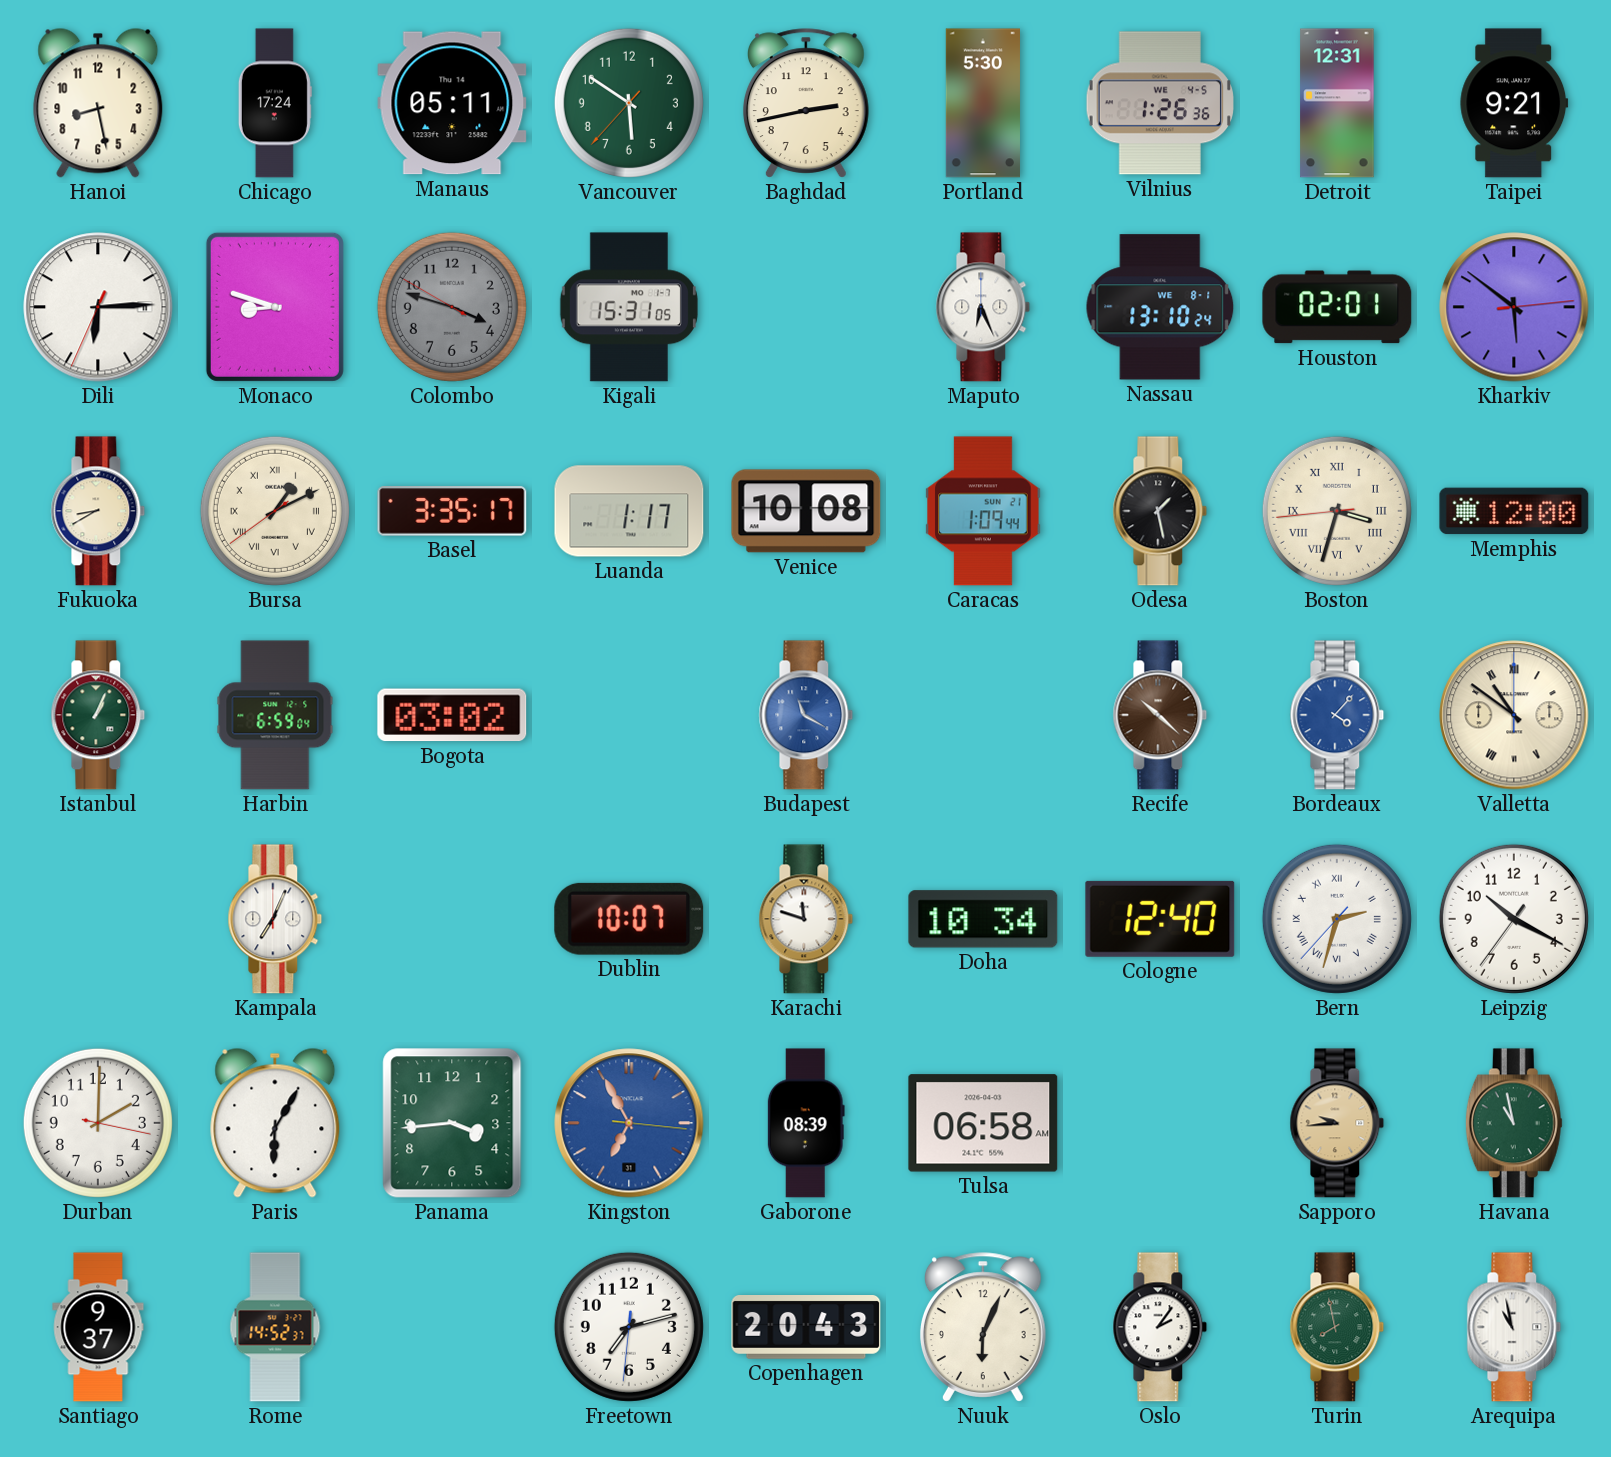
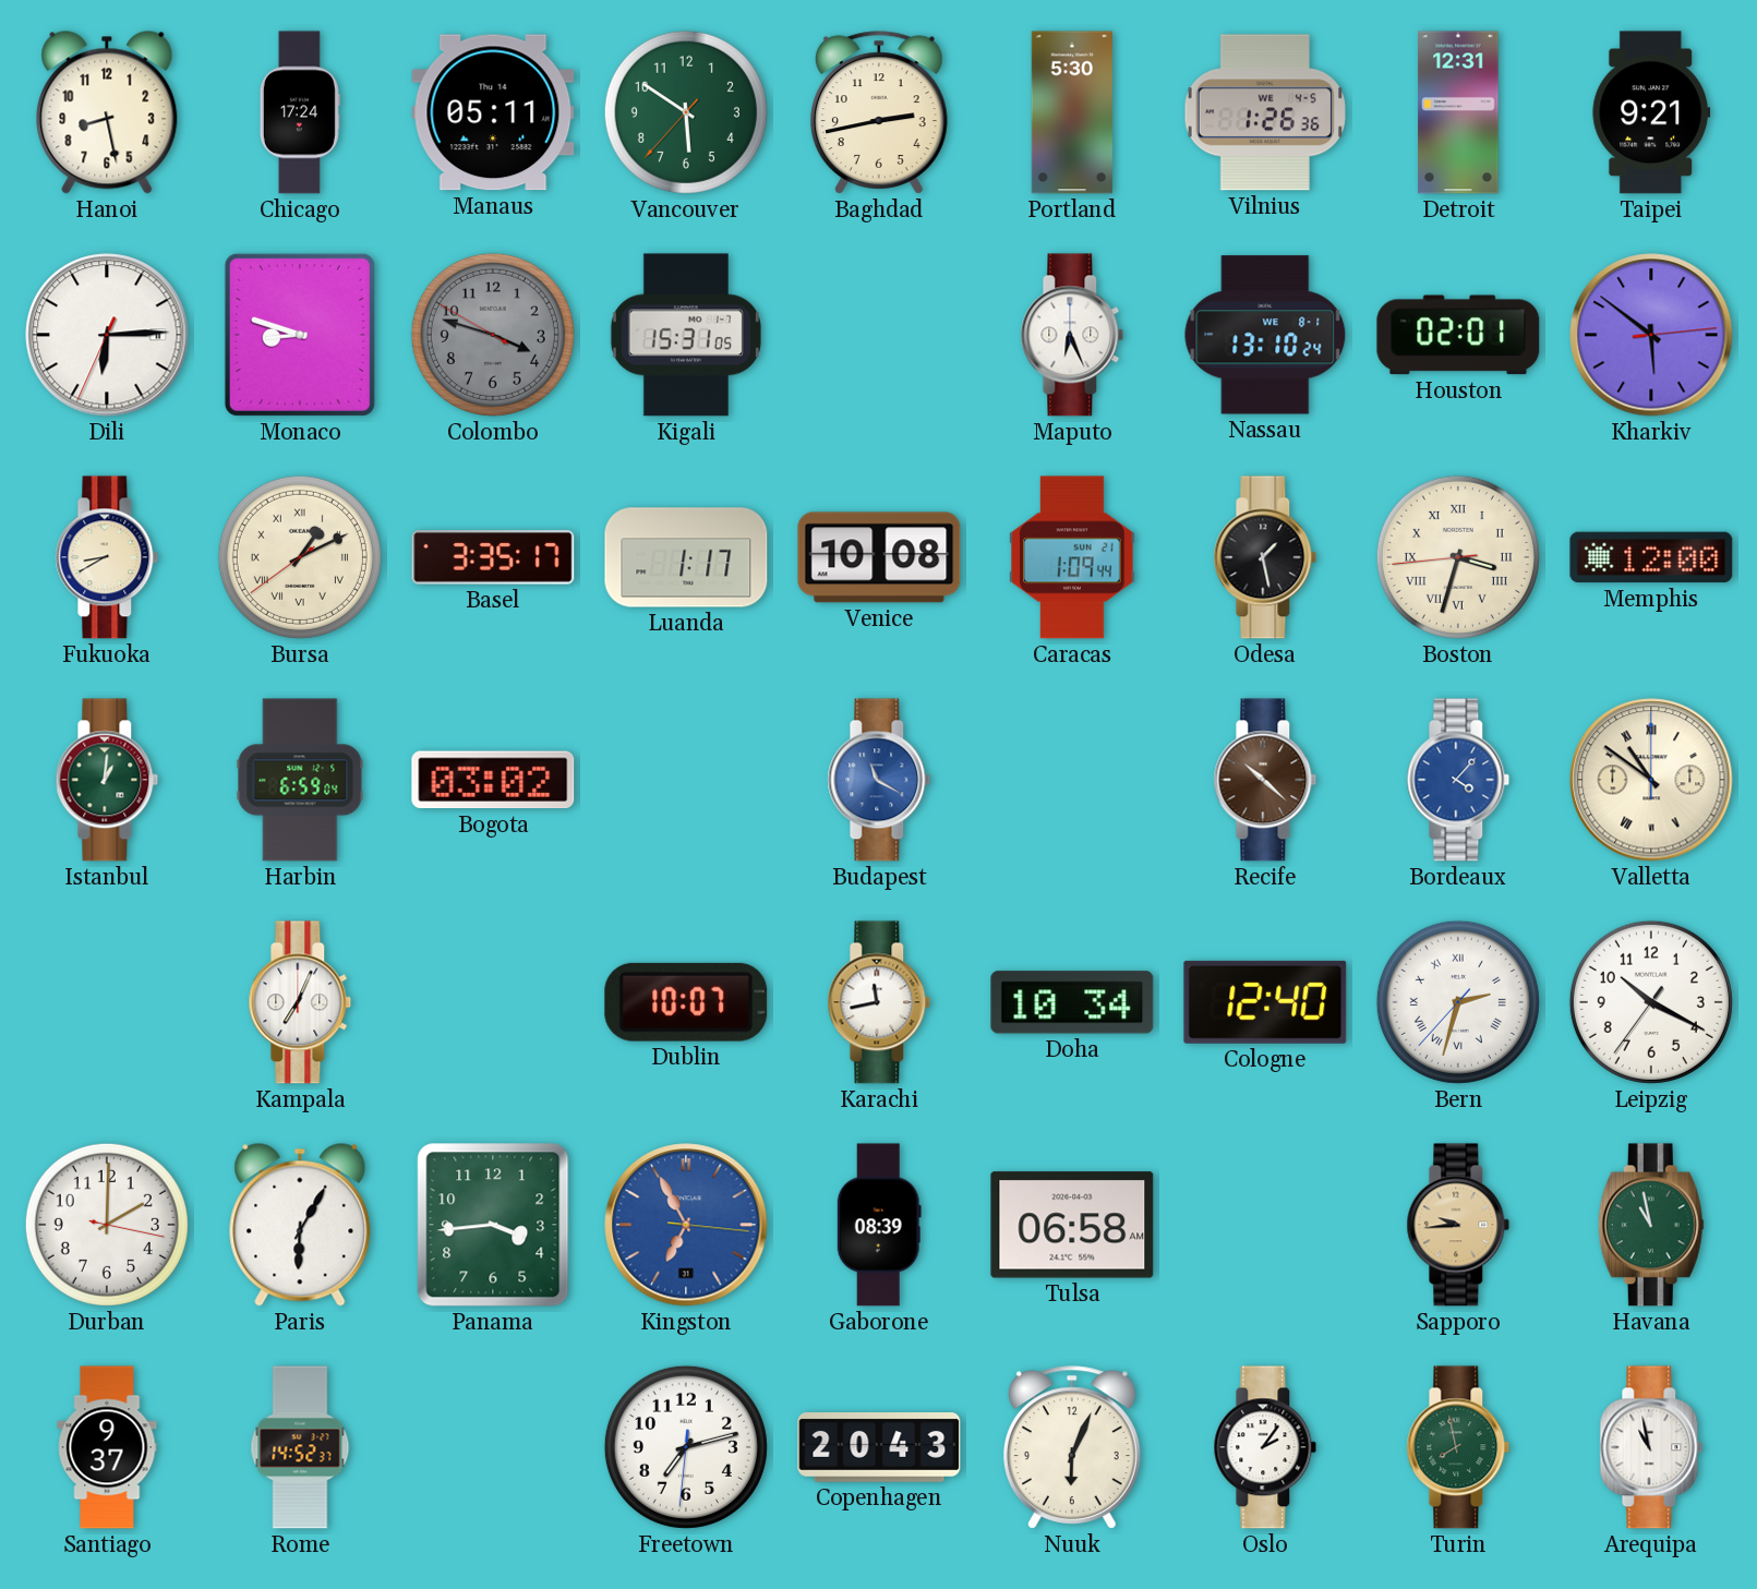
Istanbul: 1:04 -> 1:01
Karachi: 11:48 -> 11:43
